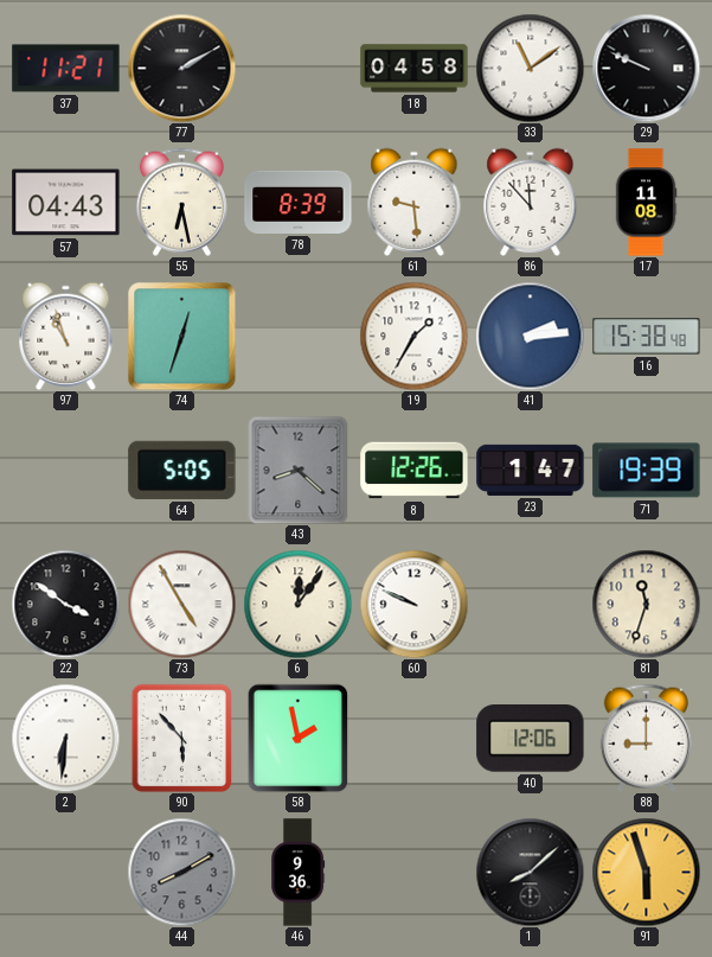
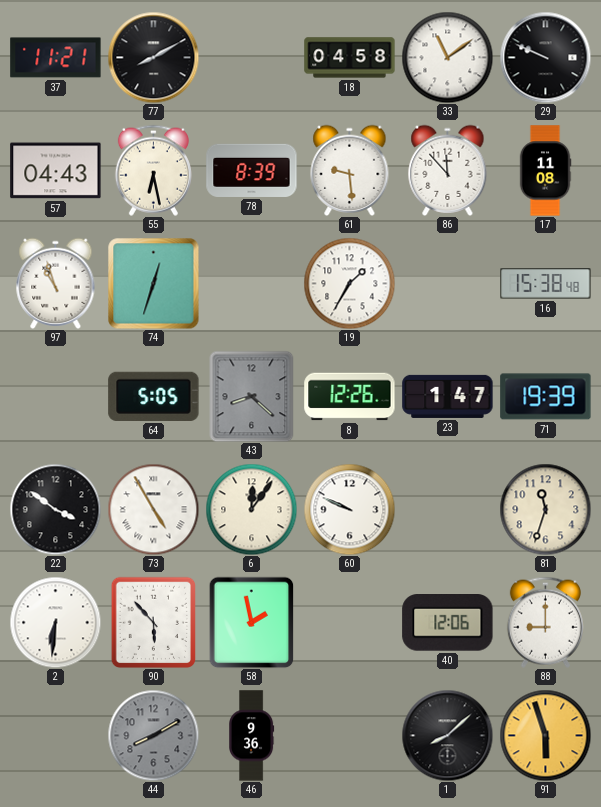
77: 2:10 -> 8:10
41: 2:14 -> none
